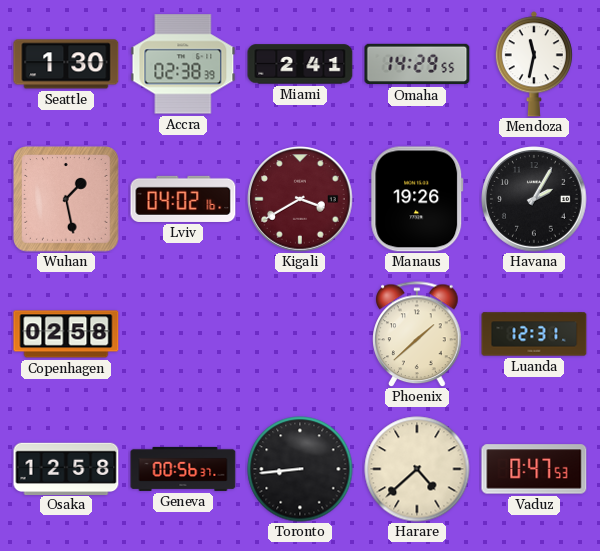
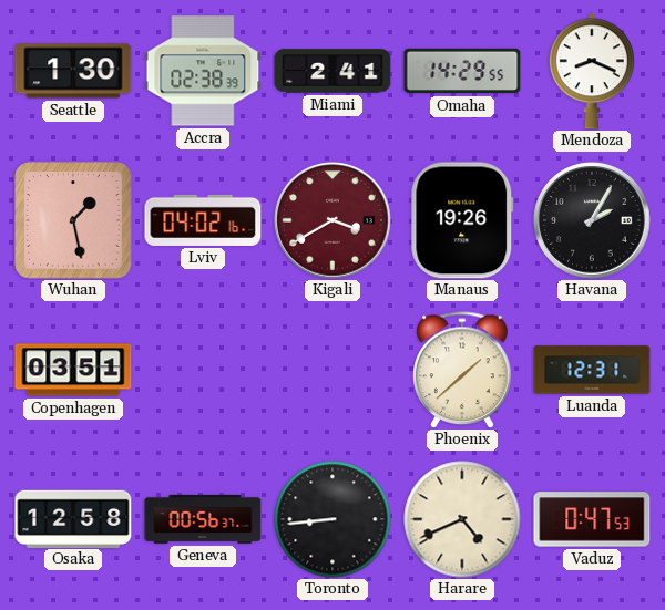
Mendoza: 11:32 -> 8:19
Copenhagen: 02:58 -> 03:51
Harare: 4:38 -> 4:41
